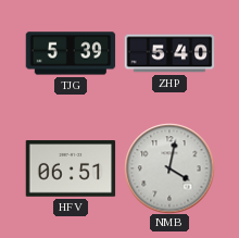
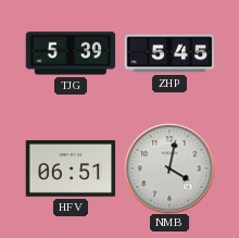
ZHP: 5:40 -> 5:45
